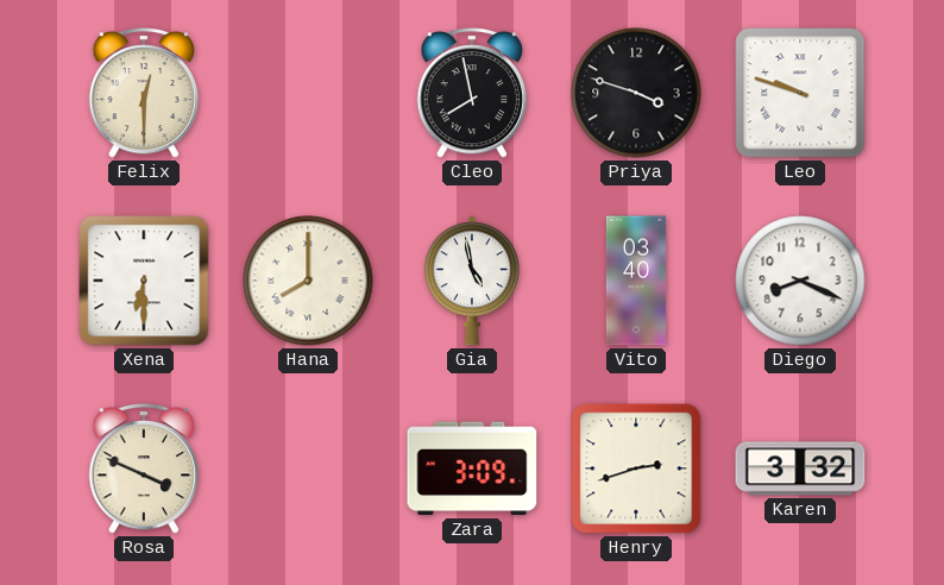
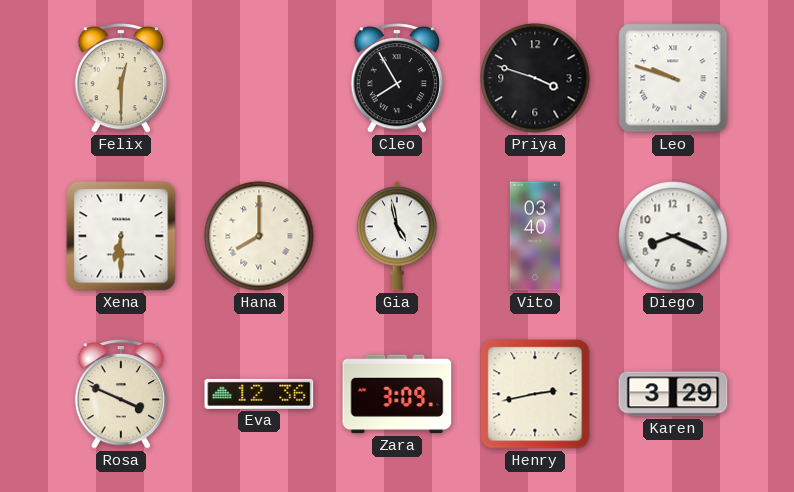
Cleo: 7:58 -> 7:55
Eva: none -> 12:36
Henry: 2:42 -> 2:43
Karen: 3:32 -> 3:29
